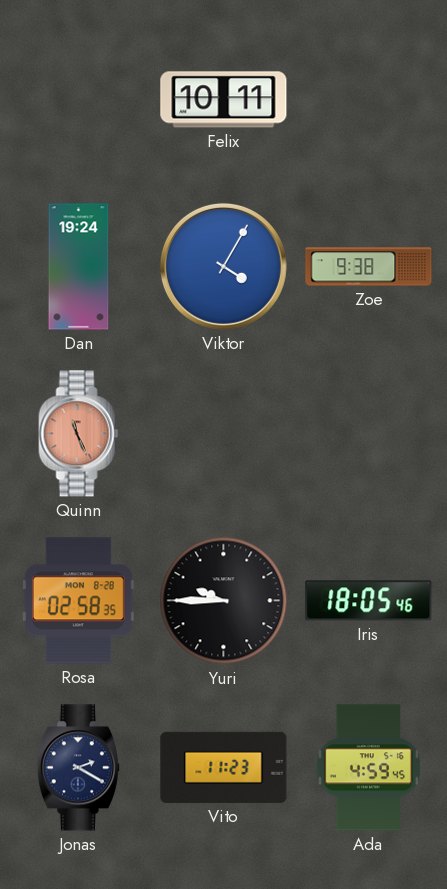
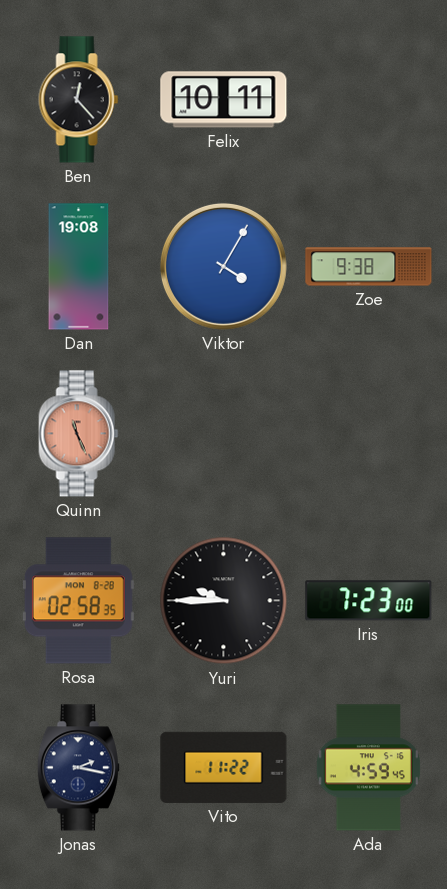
Ben: none -> 12:23
Dan: 19:24 -> 19:08
Iris: 18:05 -> 7:23
Jonas: 2:20 -> 2:17
Vito: 11:23 -> 11:22
